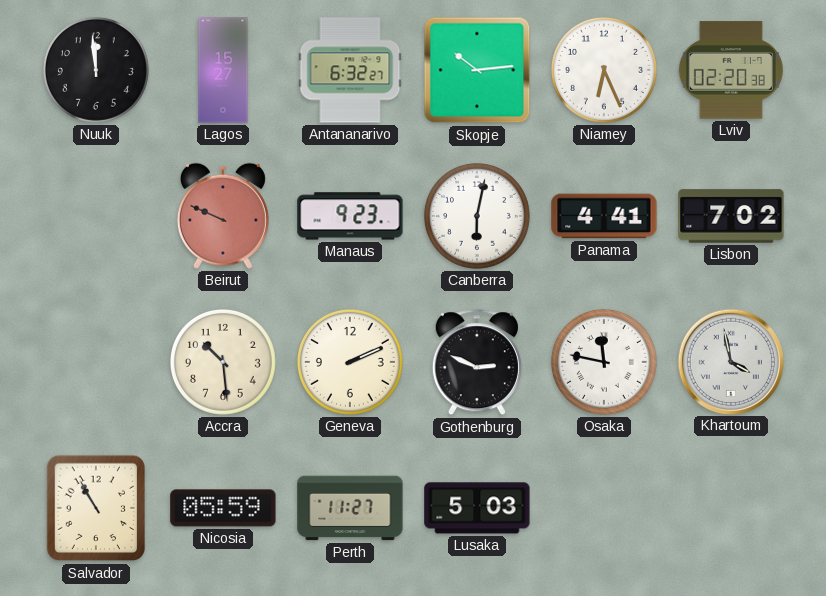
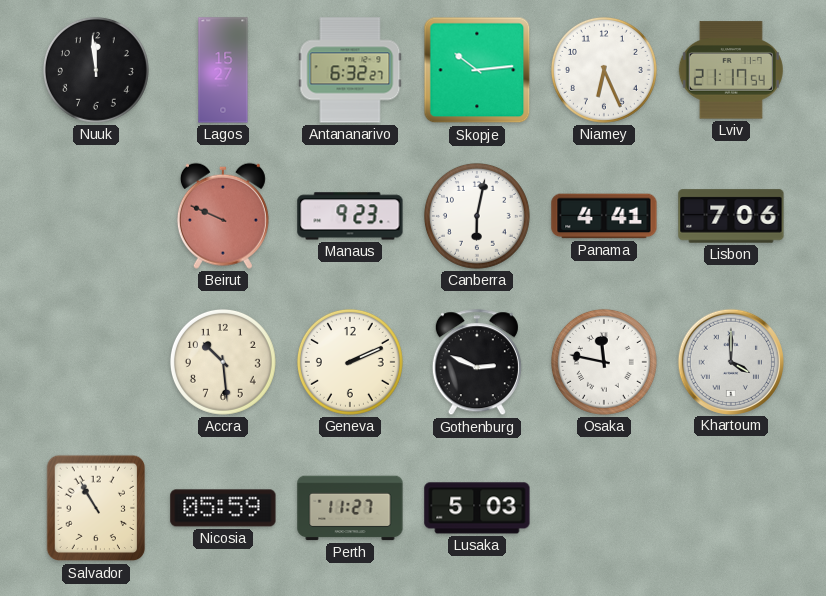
Lviv: 02:20 -> 21:17
Lisbon: 7:02 -> 7:06
Khartoum: 3:58 -> 4:00
